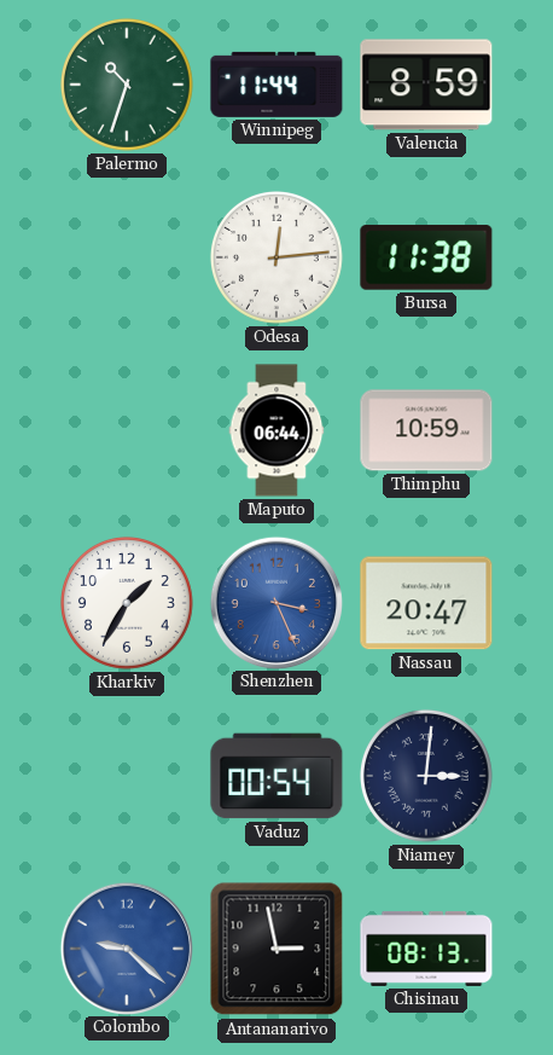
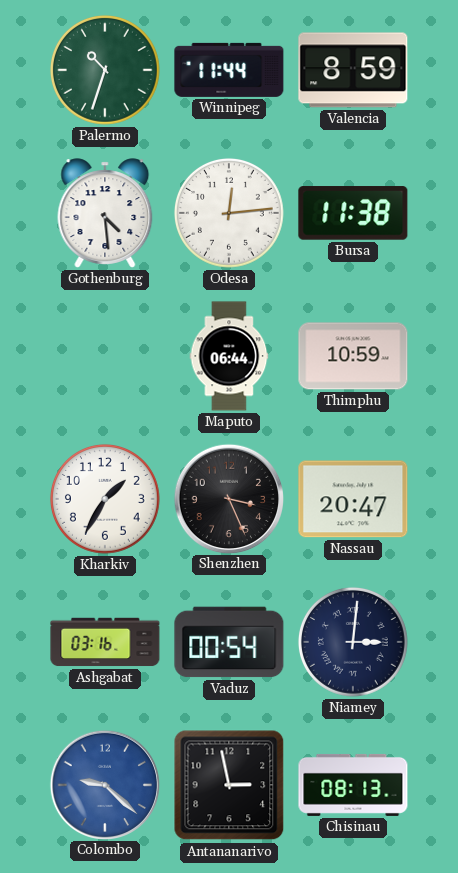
Gothenburg: none -> 4:29
Shenzhen dial: blue -> black
Ashgabat: none -> 03:16
